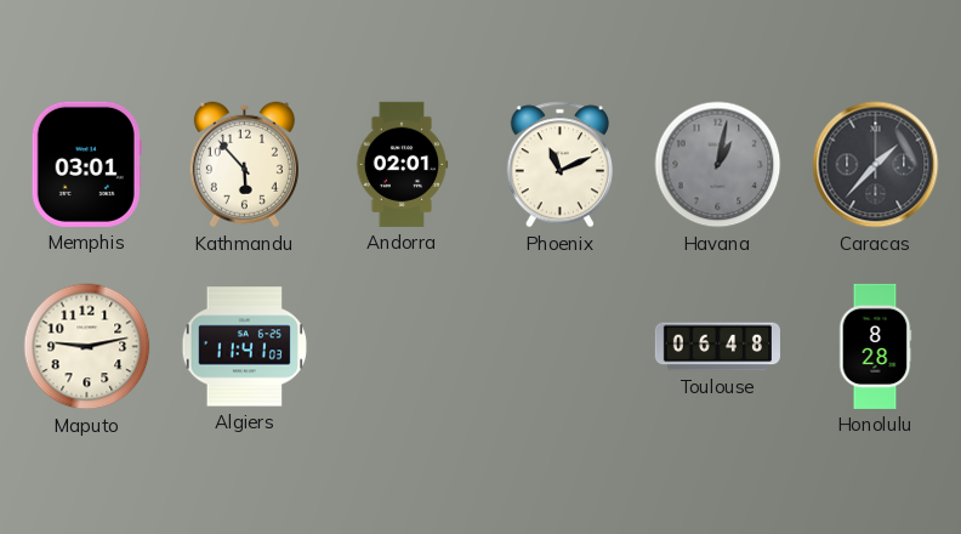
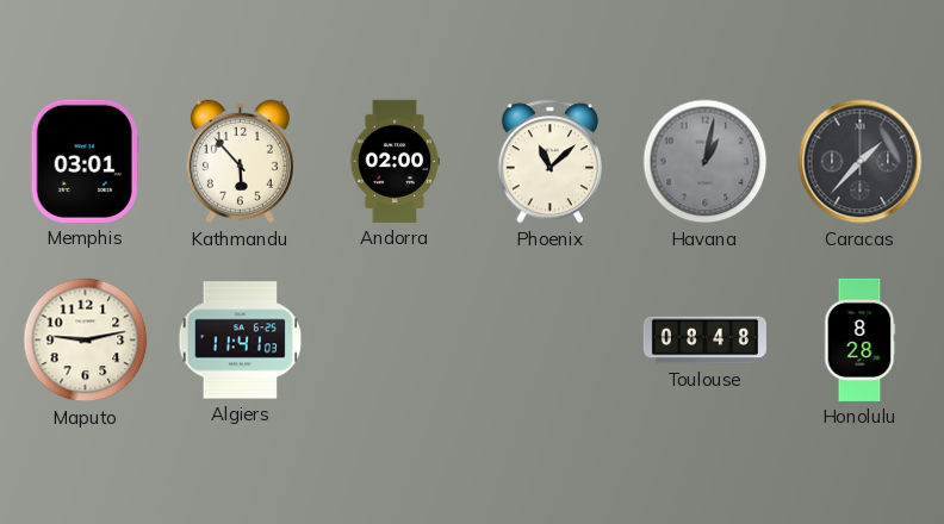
Andorra: 02:01 -> 02:00
Phoenix: 11:11 -> 11:08
Toulouse: 06:48 -> 08:48
